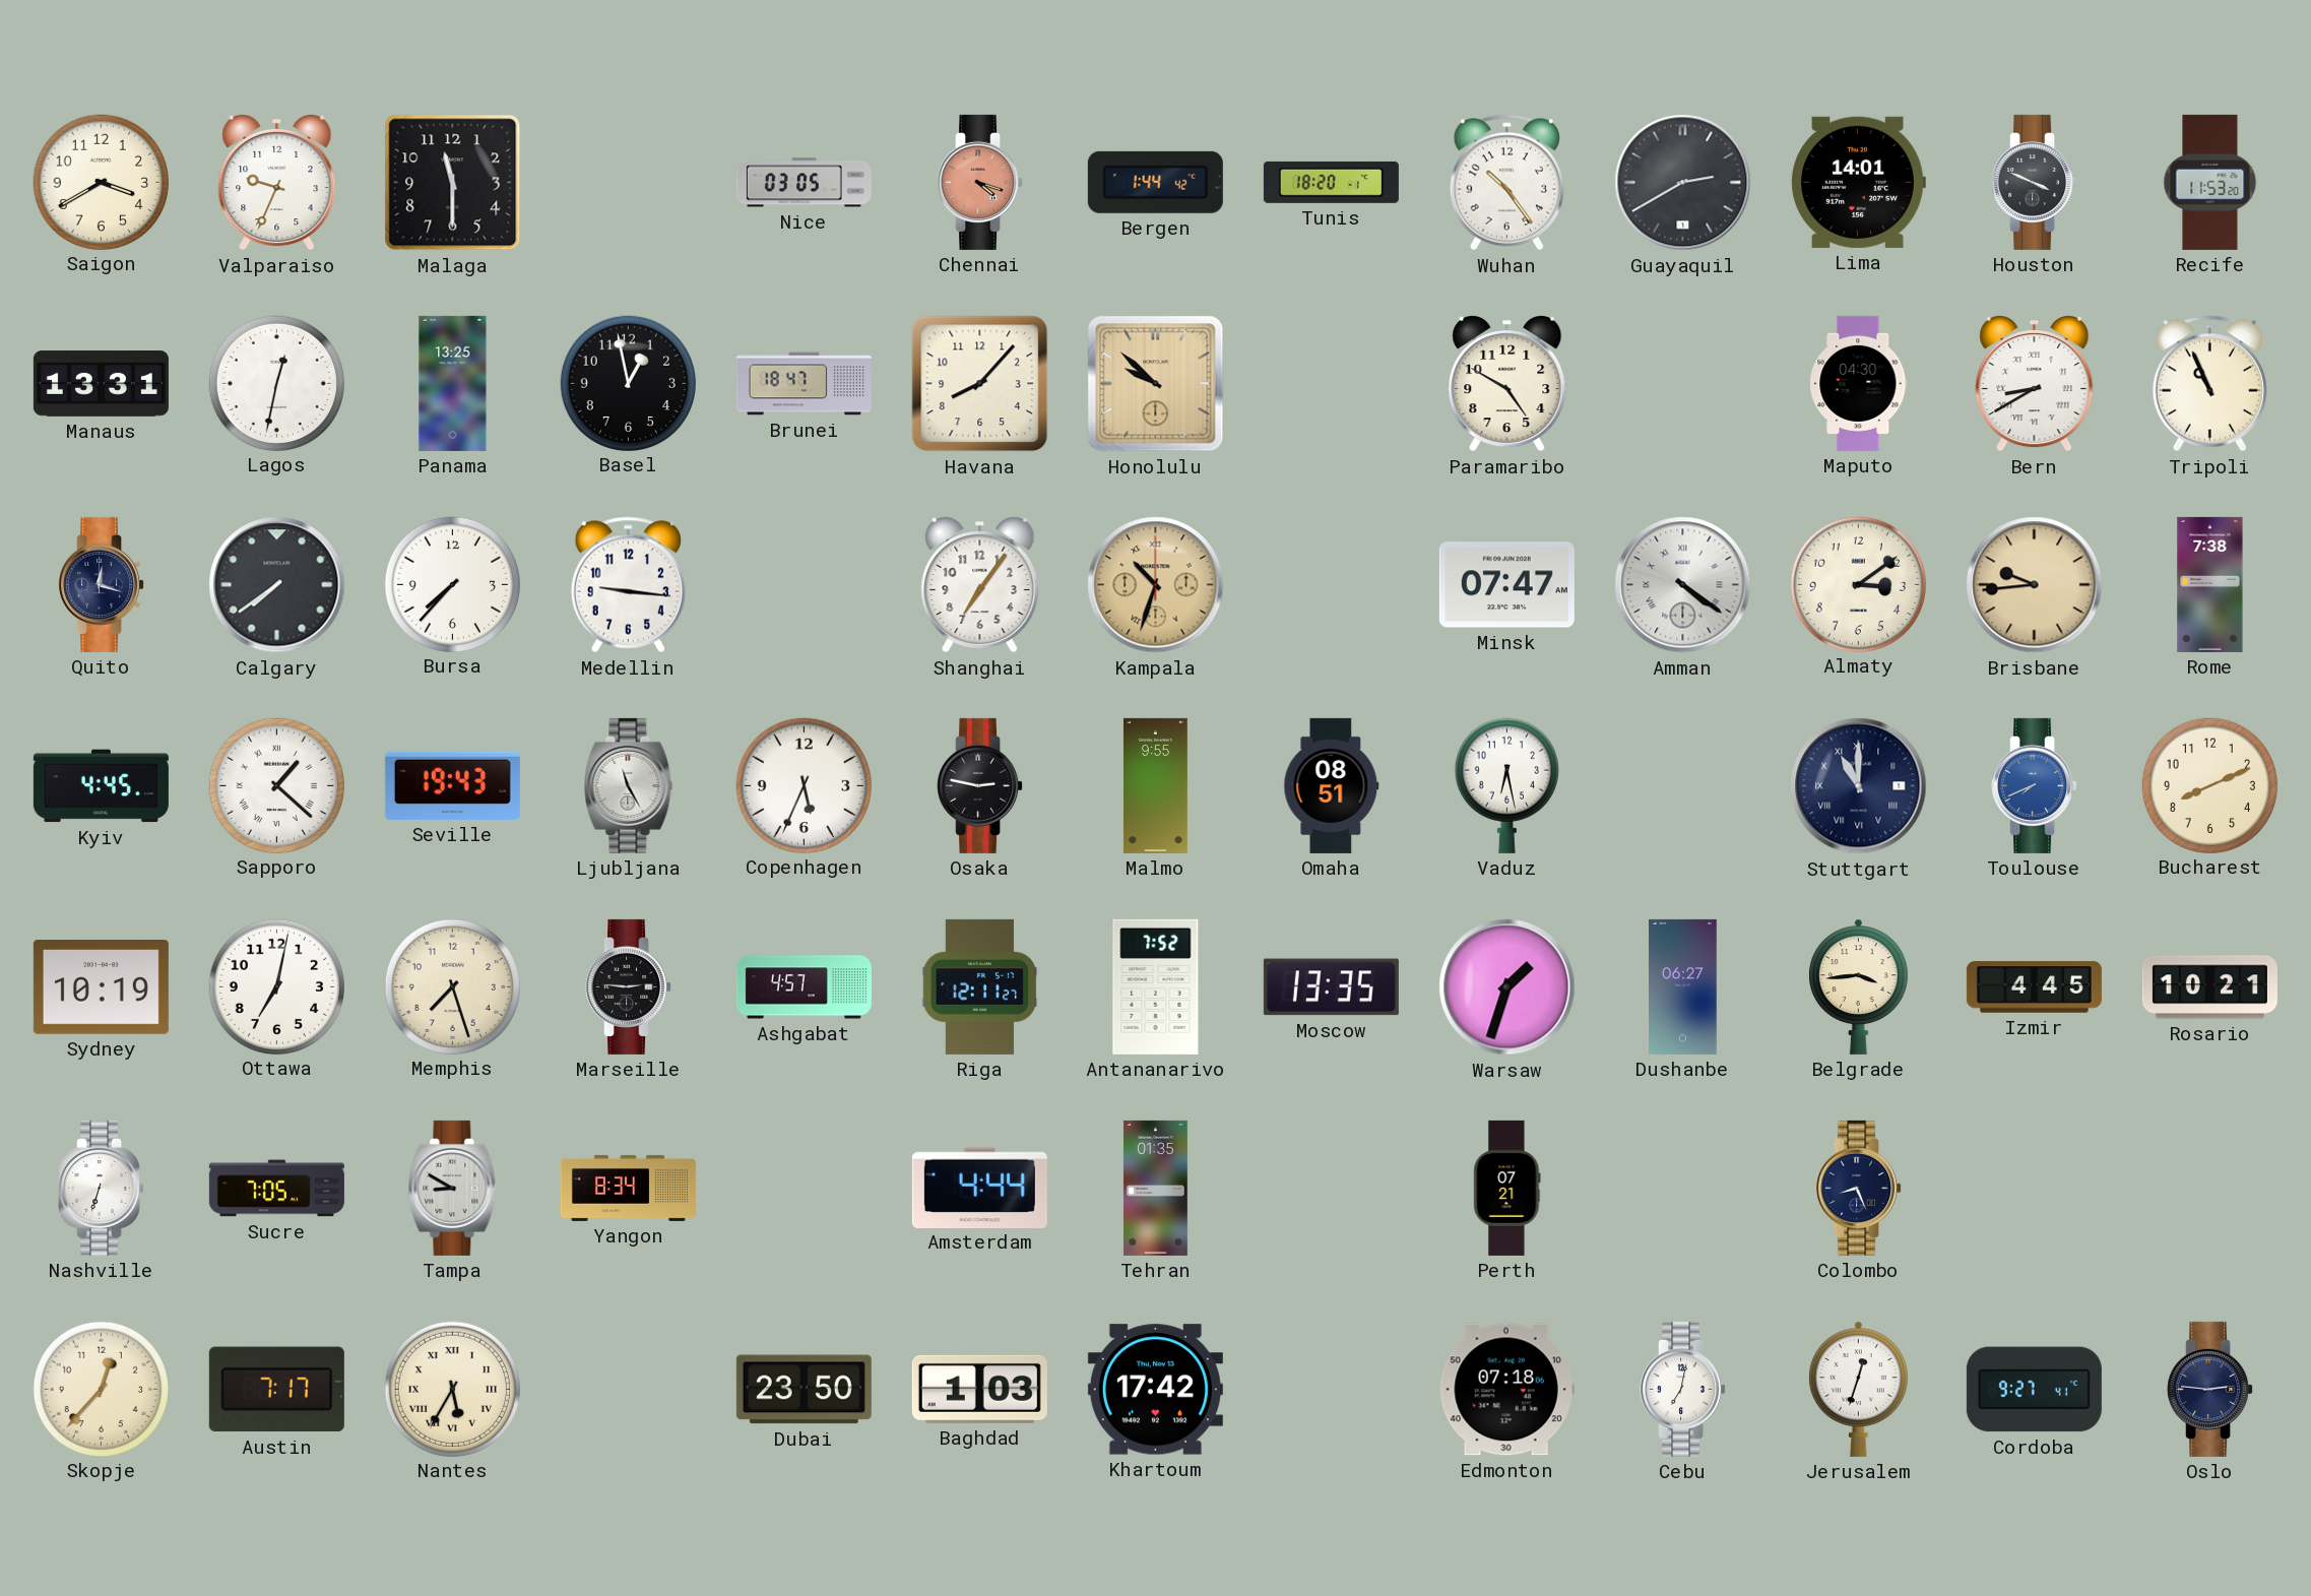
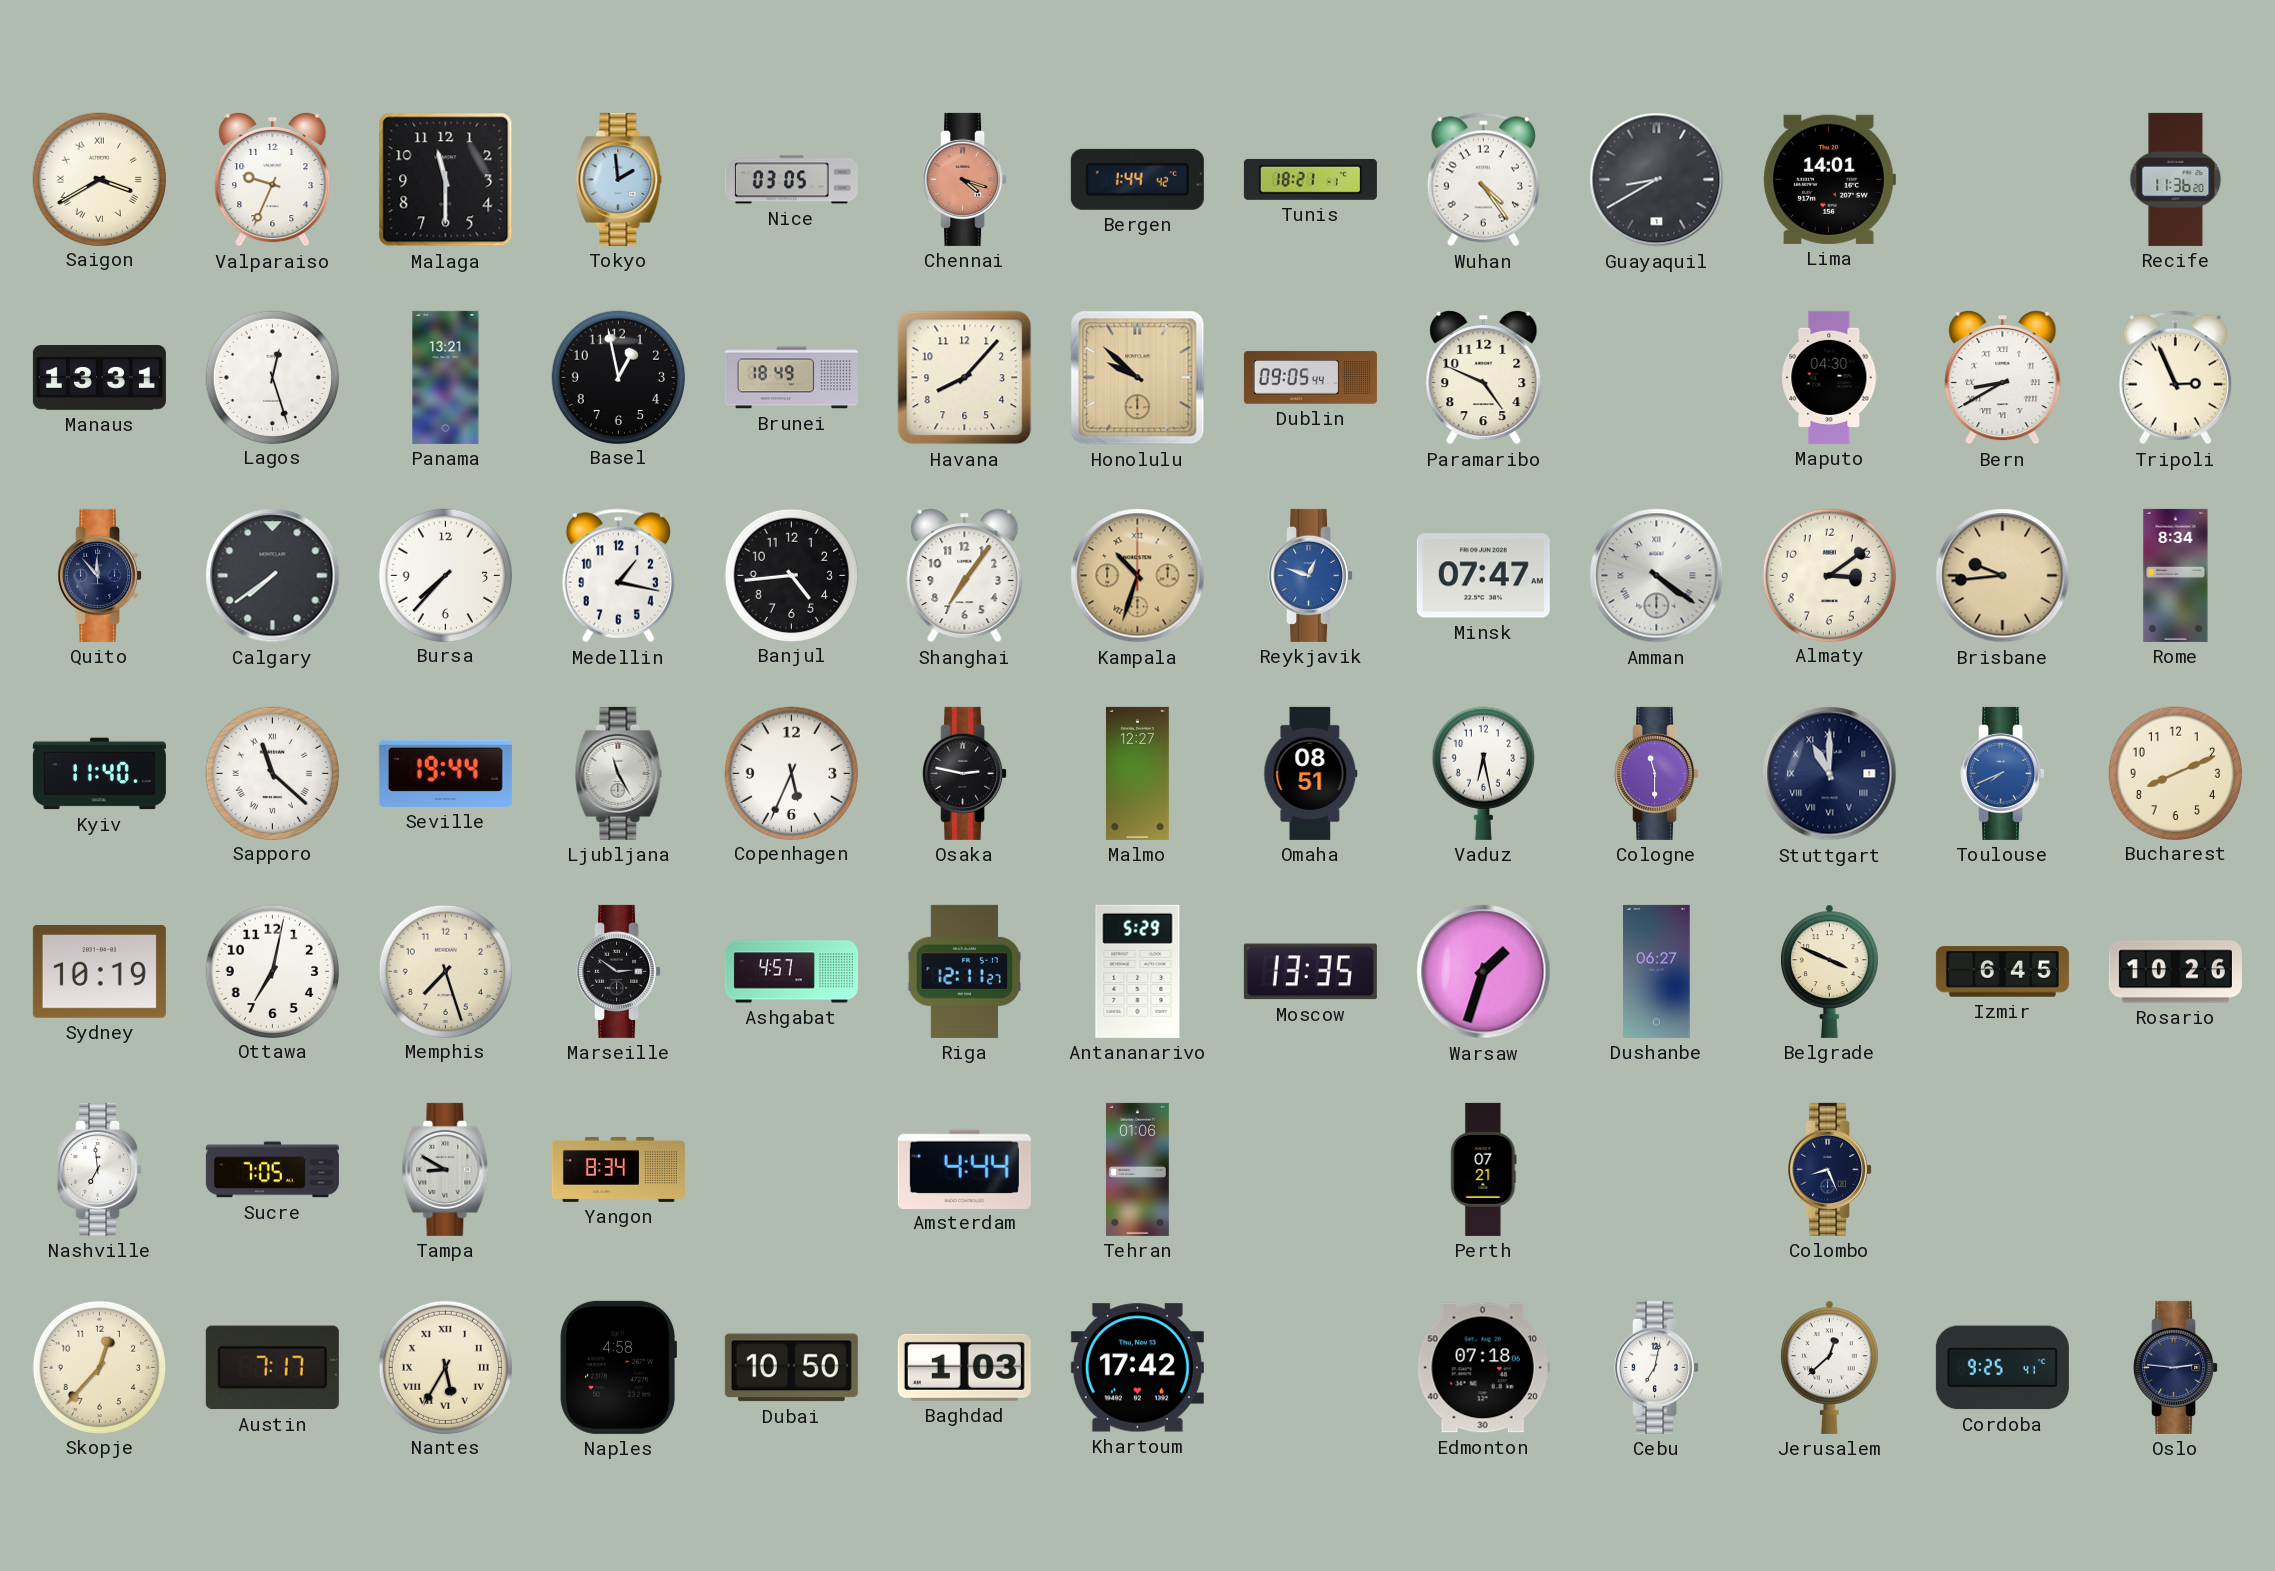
Saigon numerals: Arabic -> Roman
Tokyo: none -> 1:59
Tunis: 18:20 -> 18:21
Wuhan: 10:24 -> 4:24
Guayaquil: 2:40 -> 8:40
Houston: 3:49 -> none
Recife: 11:53 -> 11:36
Lagos: 12:32 -> 12:27
Panama: 13:25 -> 13:21
Brunei: 18:47 -> 18:49
Dublin: none -> 09:05
Paramaribo: 4:50 -> 4:49
Tripoli: 10:56 -> 2:56
Quito: 12:18 -> 11:53
Medellin: 9:16 -> 1:17
Banjul: none -> 4:44
Reykjavik: none -> 12:48
Rome: 7:38 -> 8:34
Kyiv: 4:45 -> 11:40
Sapporo: 1:22 -> 11:22
Seville: 19:43 -> 19:44
Malmo: 9:55 -> 12:27
Cologne: none -> 11:30
Marseille: 2:46 -> 2:51
Antananarivo: 7:52 -> 5:29
Belgrade: 3:44 -> 3:49
Izmir: 4:45 -> 6:45
Rosario: 10:21 -> 10:26
Nashville: 6:33 -> 6:59
Tehran: 01:35 -> 01:06
Naples: none -> 4:58
Dubai: 23:50 -> 10:50
Jerusalem: 12:33 -> 12:38
Cordoba: 9:27 -> 9:25
